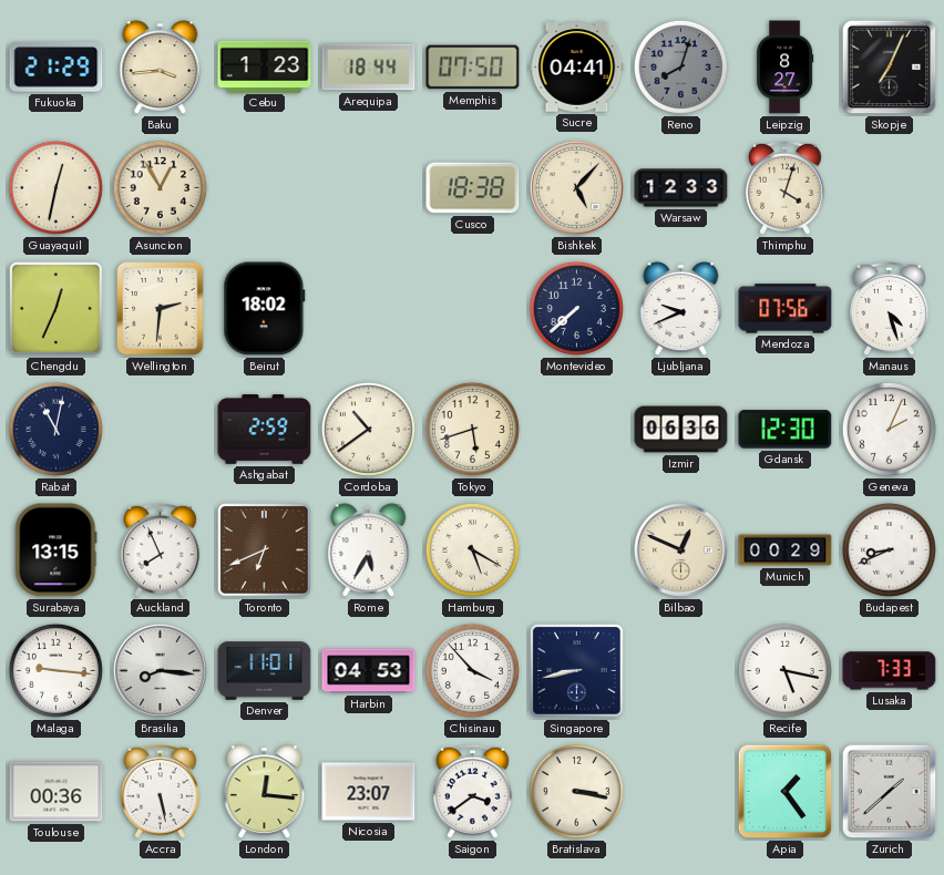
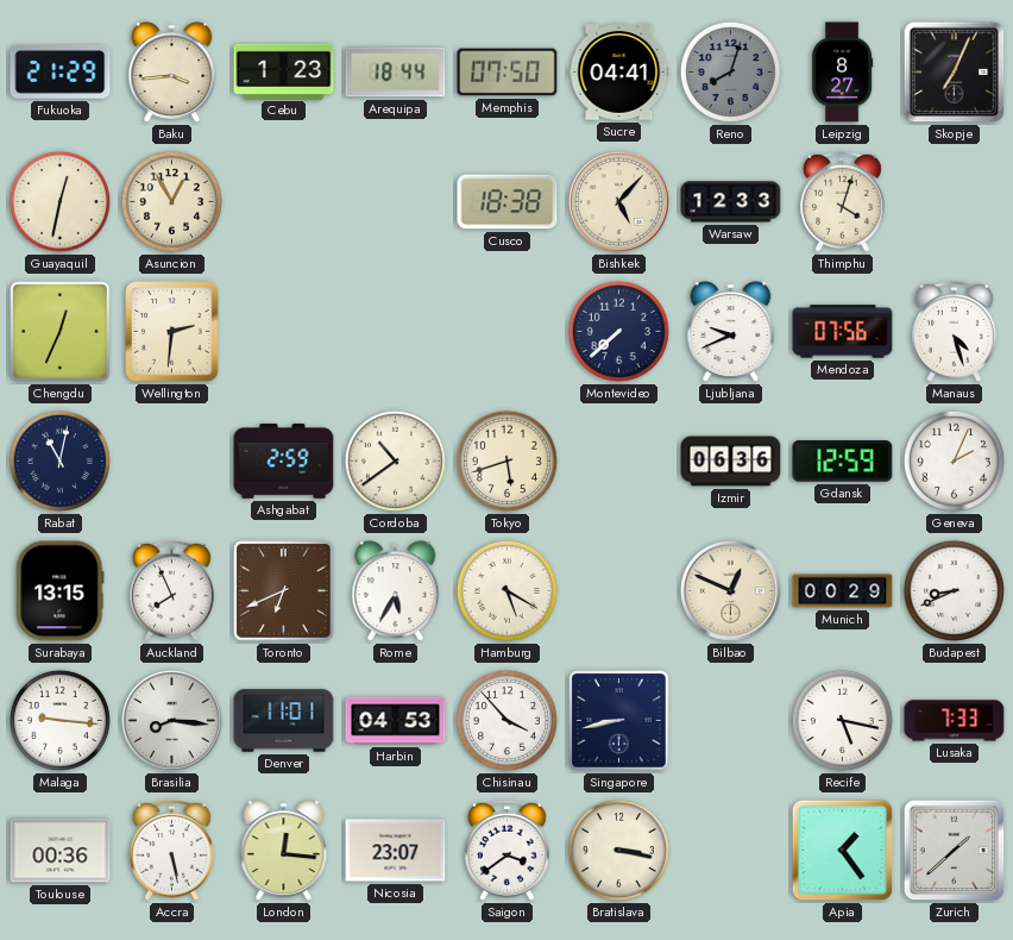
Beirut: 18:02 -> none
Gdansk: 12:30 -> 12:59
